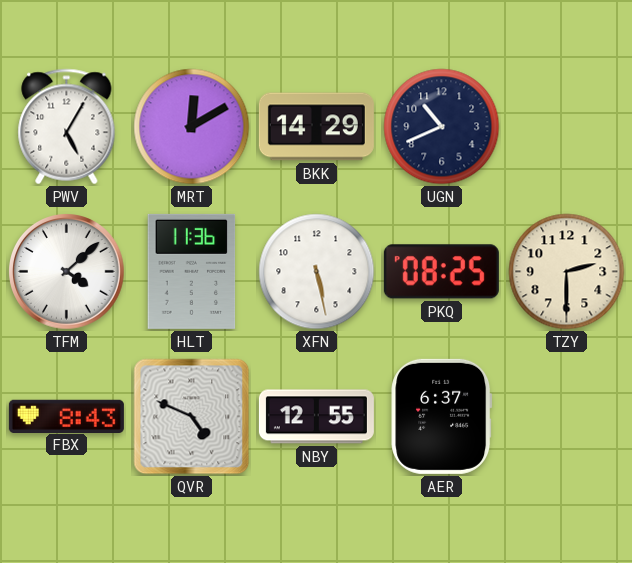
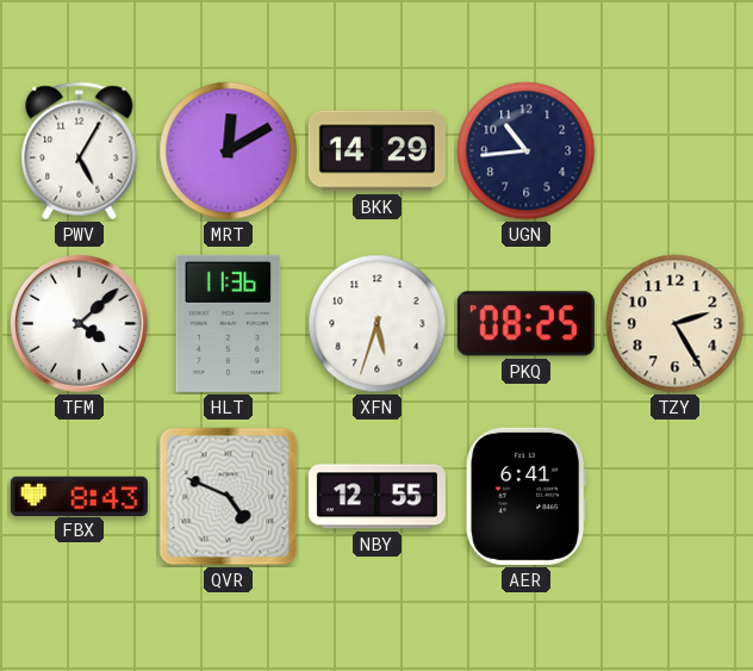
UGN: 10:41 -> 10:44
XFN: 5:28 -> 5:33
TZY: 2:30 -> 2:25
AER: 6:37 -> 6:41
